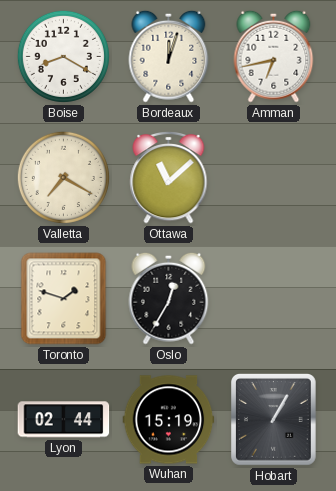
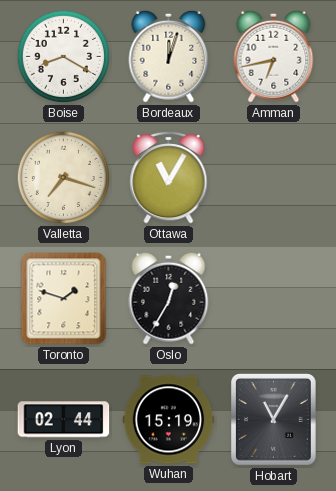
Valletta: 7:20 -> 7:18
Ottawa: 11:08 -> 11:05
Hobart: 1:05 -> 11:05
